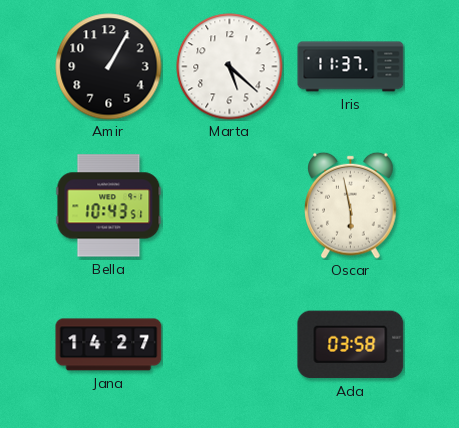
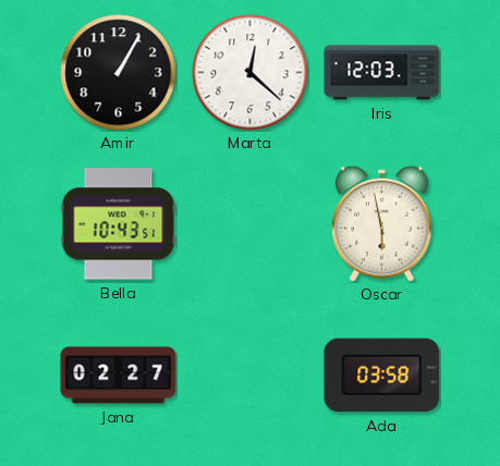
Marta: 5:22 -> 12:22
Iris: 11:37 -> 12:03
Jana: 14:27 -> 02:27
